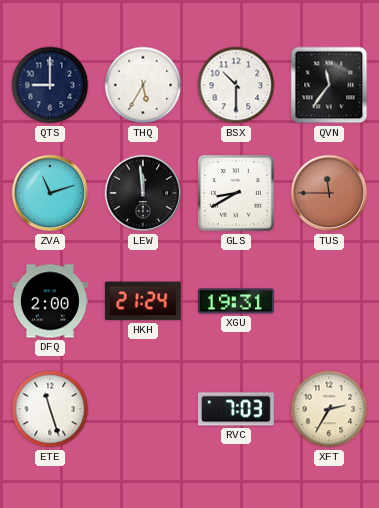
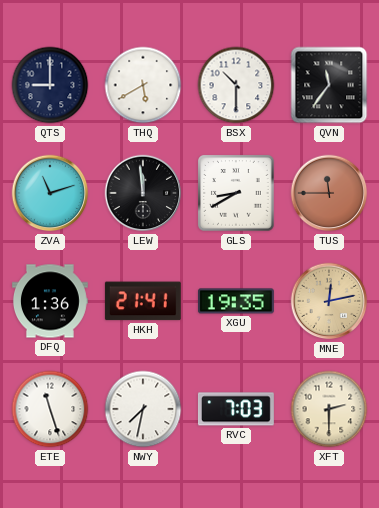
THQ: 5:35 -> 5:40
DFQ: 2:00 -> 1:36
HKH: 21:24 -> 21:41
XGU: 19:31 -> 19:35
MNE: none -> 12:13
NWY: none -> 7:32
XFT: 2:35 -> 2:30
